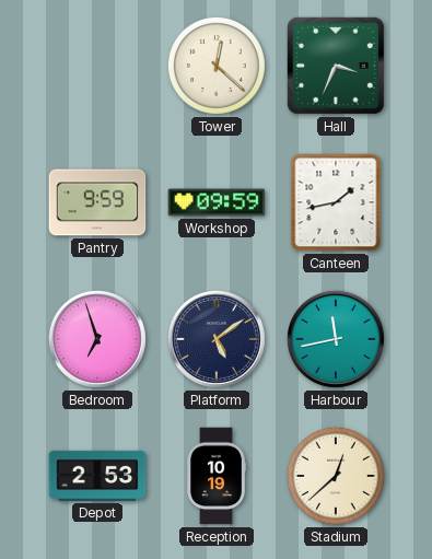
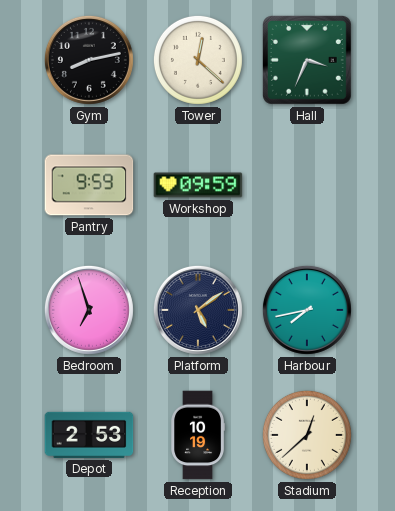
Gym: none -> 8:13
Canteen: 1:43 -> none
Harbour: 11:43 -> 7:43
